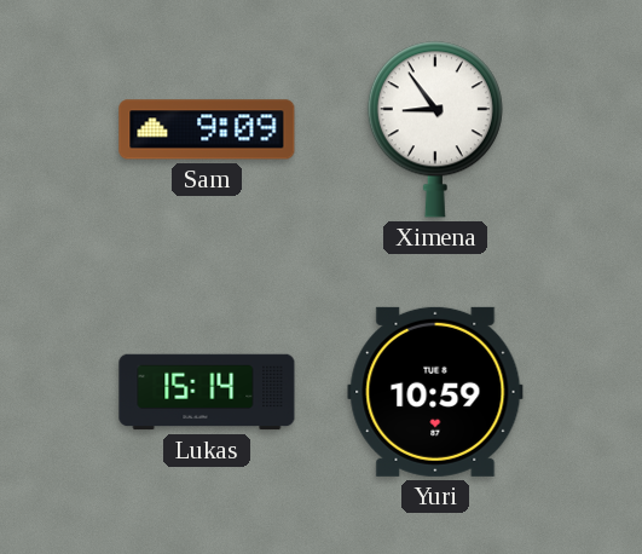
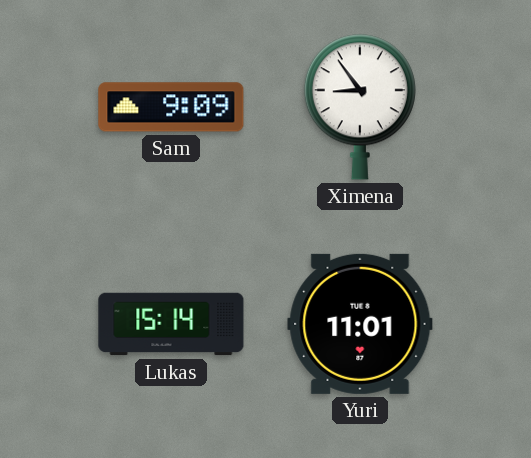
Yuri: 10:59 -> 11:01
